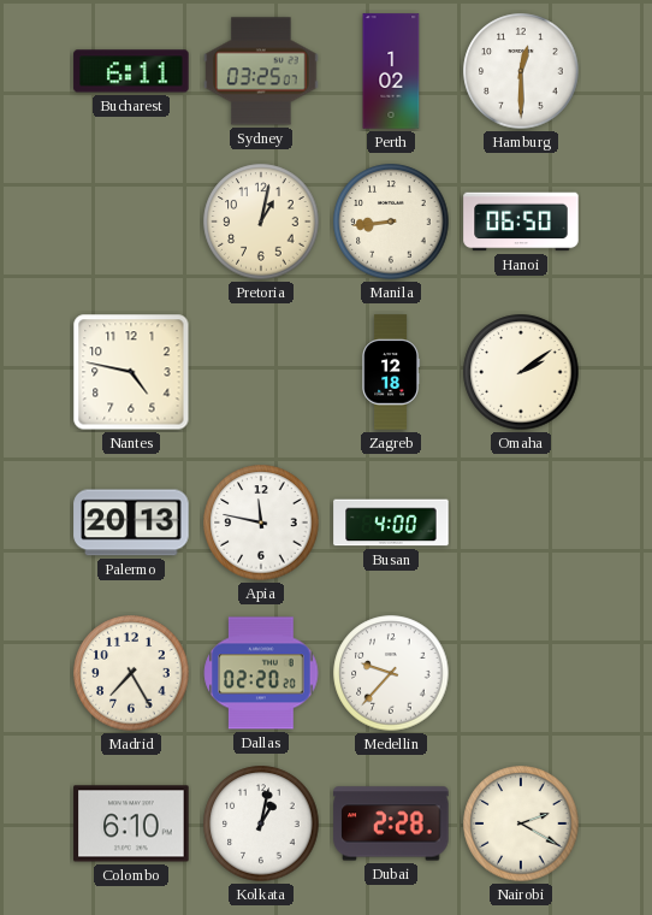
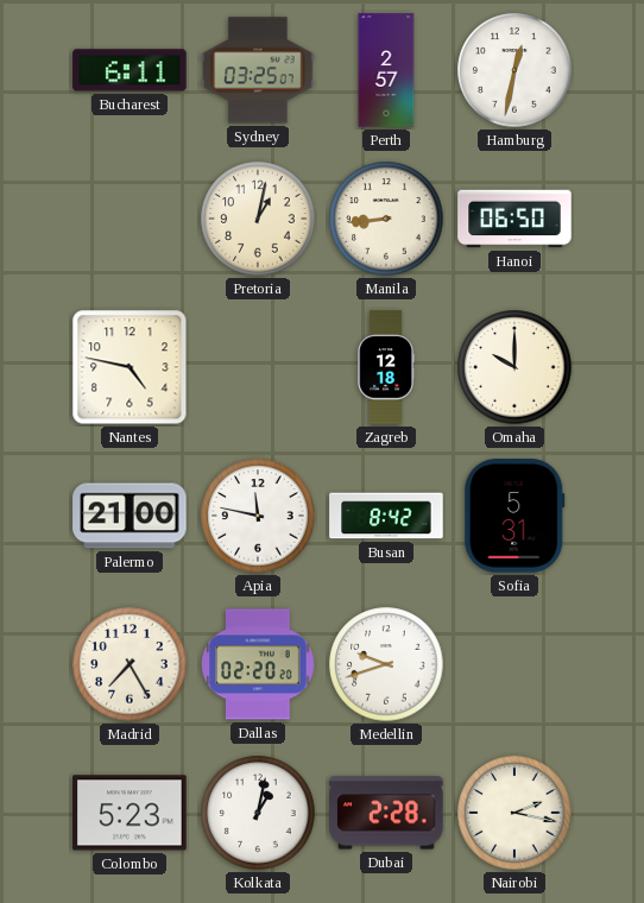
Perth: 1:02 -> 2:57
Hamburg: 12:30 -> 12:32
Omaha: 2:09 -> 10:00
Palermo: 20:13 -> 21:00
Busan: 4:00 -> 8:42
Sofia: none -> 5:31
Medellin: 9:37 -> 9:42
Colombo: 6:10 -> 5:23
Nairobi: 2:20 -> 2:17
